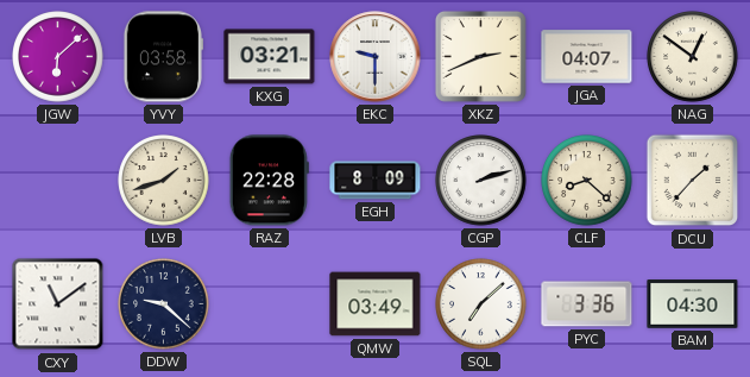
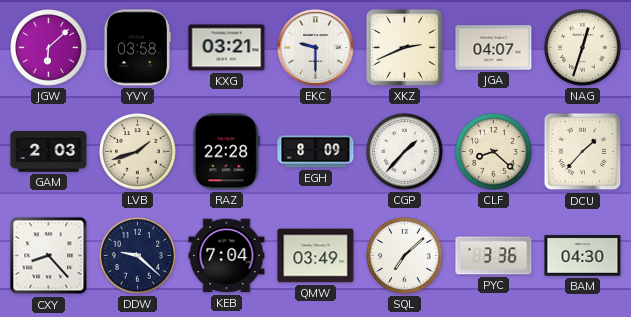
NAG: 12:51 -> 12:33
GAM: none -> 2:03
CGP: 2:12 -> 1:37
CXY: 11:09 -> 8:23
KEB: none -> 7:04
